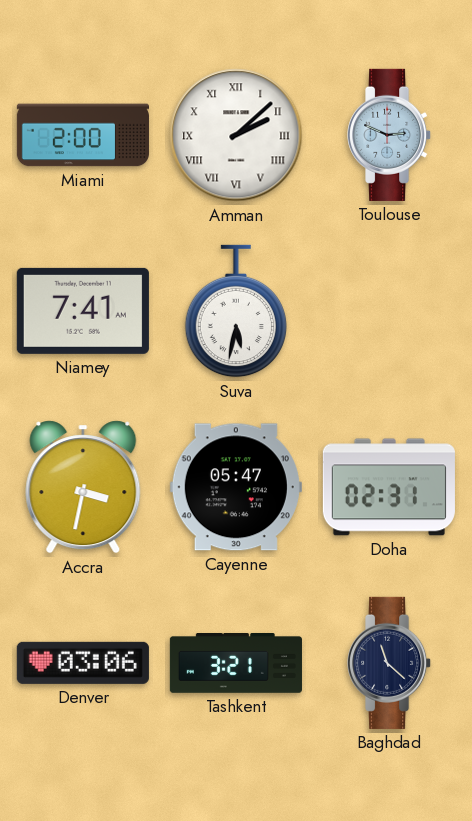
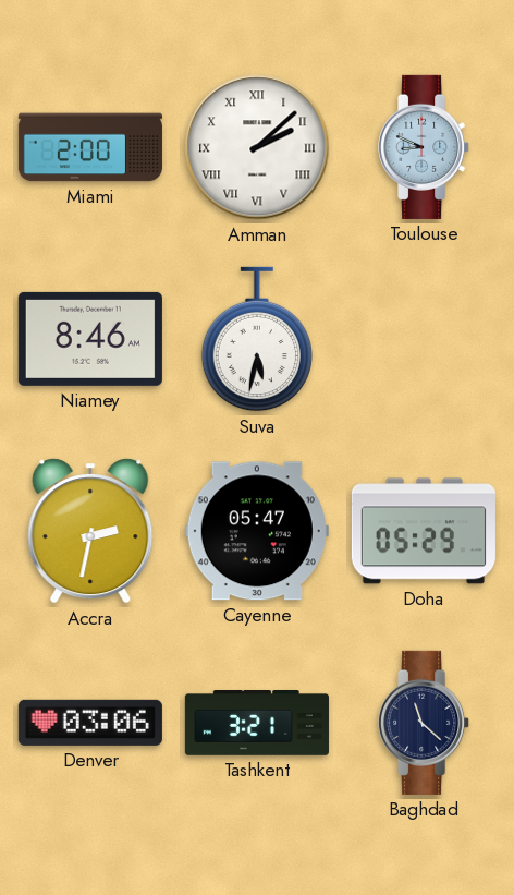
Toulouse: 2:49 -> 8:49
Niamey: 7:41 -> 8:46
Accra: 3:32 -> 2:32
Doha: 02:31 -> 05:29
